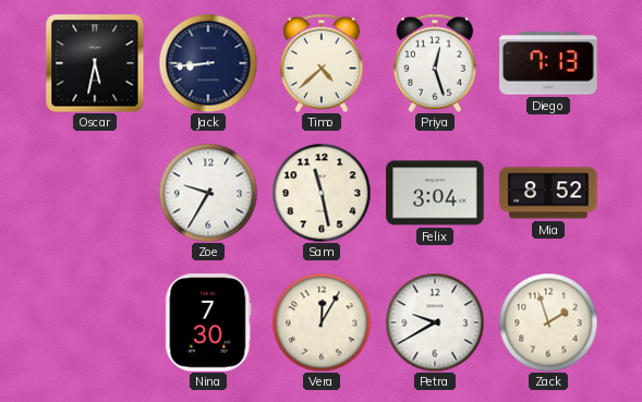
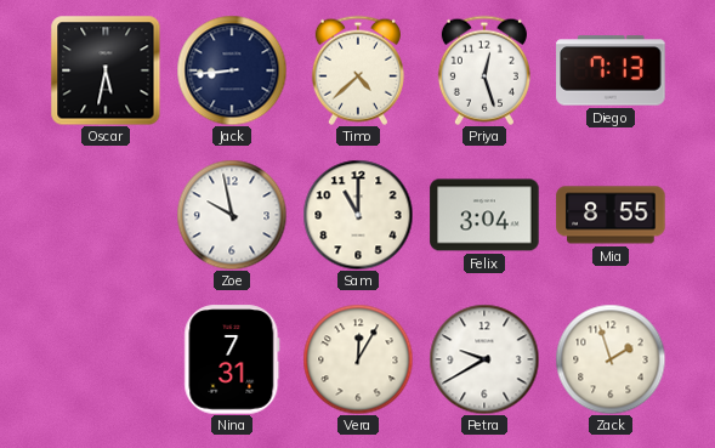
Zoe: 9:35 -> 9:58
Sam: 11:28 -> 11:00
Mia: 8:52 -> 8:55
Nina: 7:30 -> 7:31
